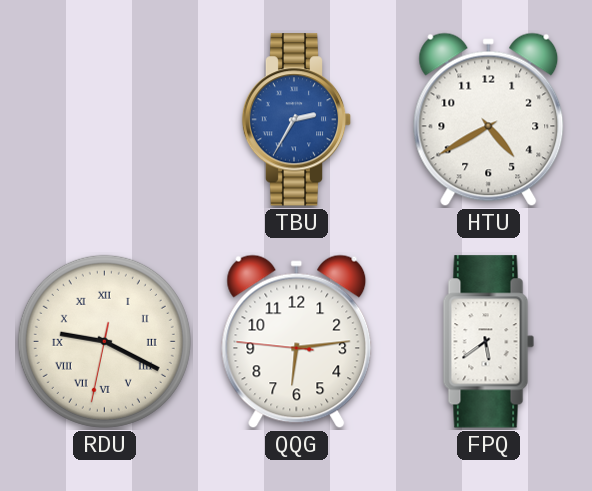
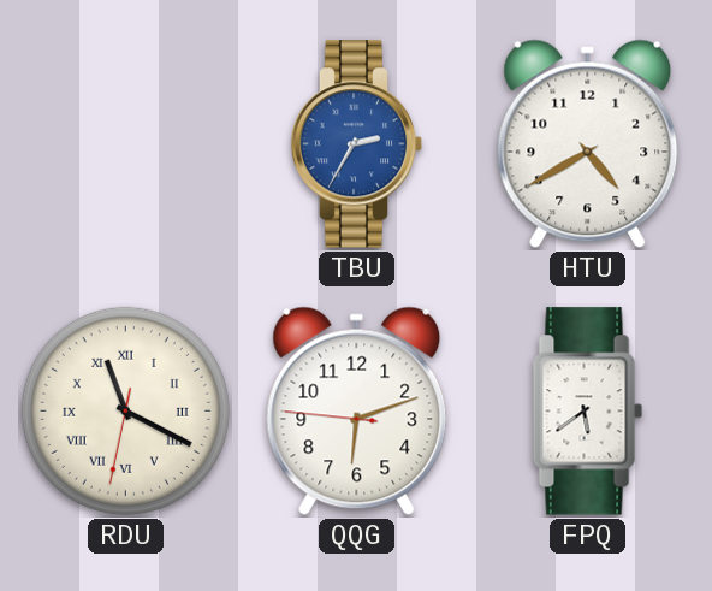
RDU: 9:19 -> 11:19
QQG: 6:13 -> 6:11
